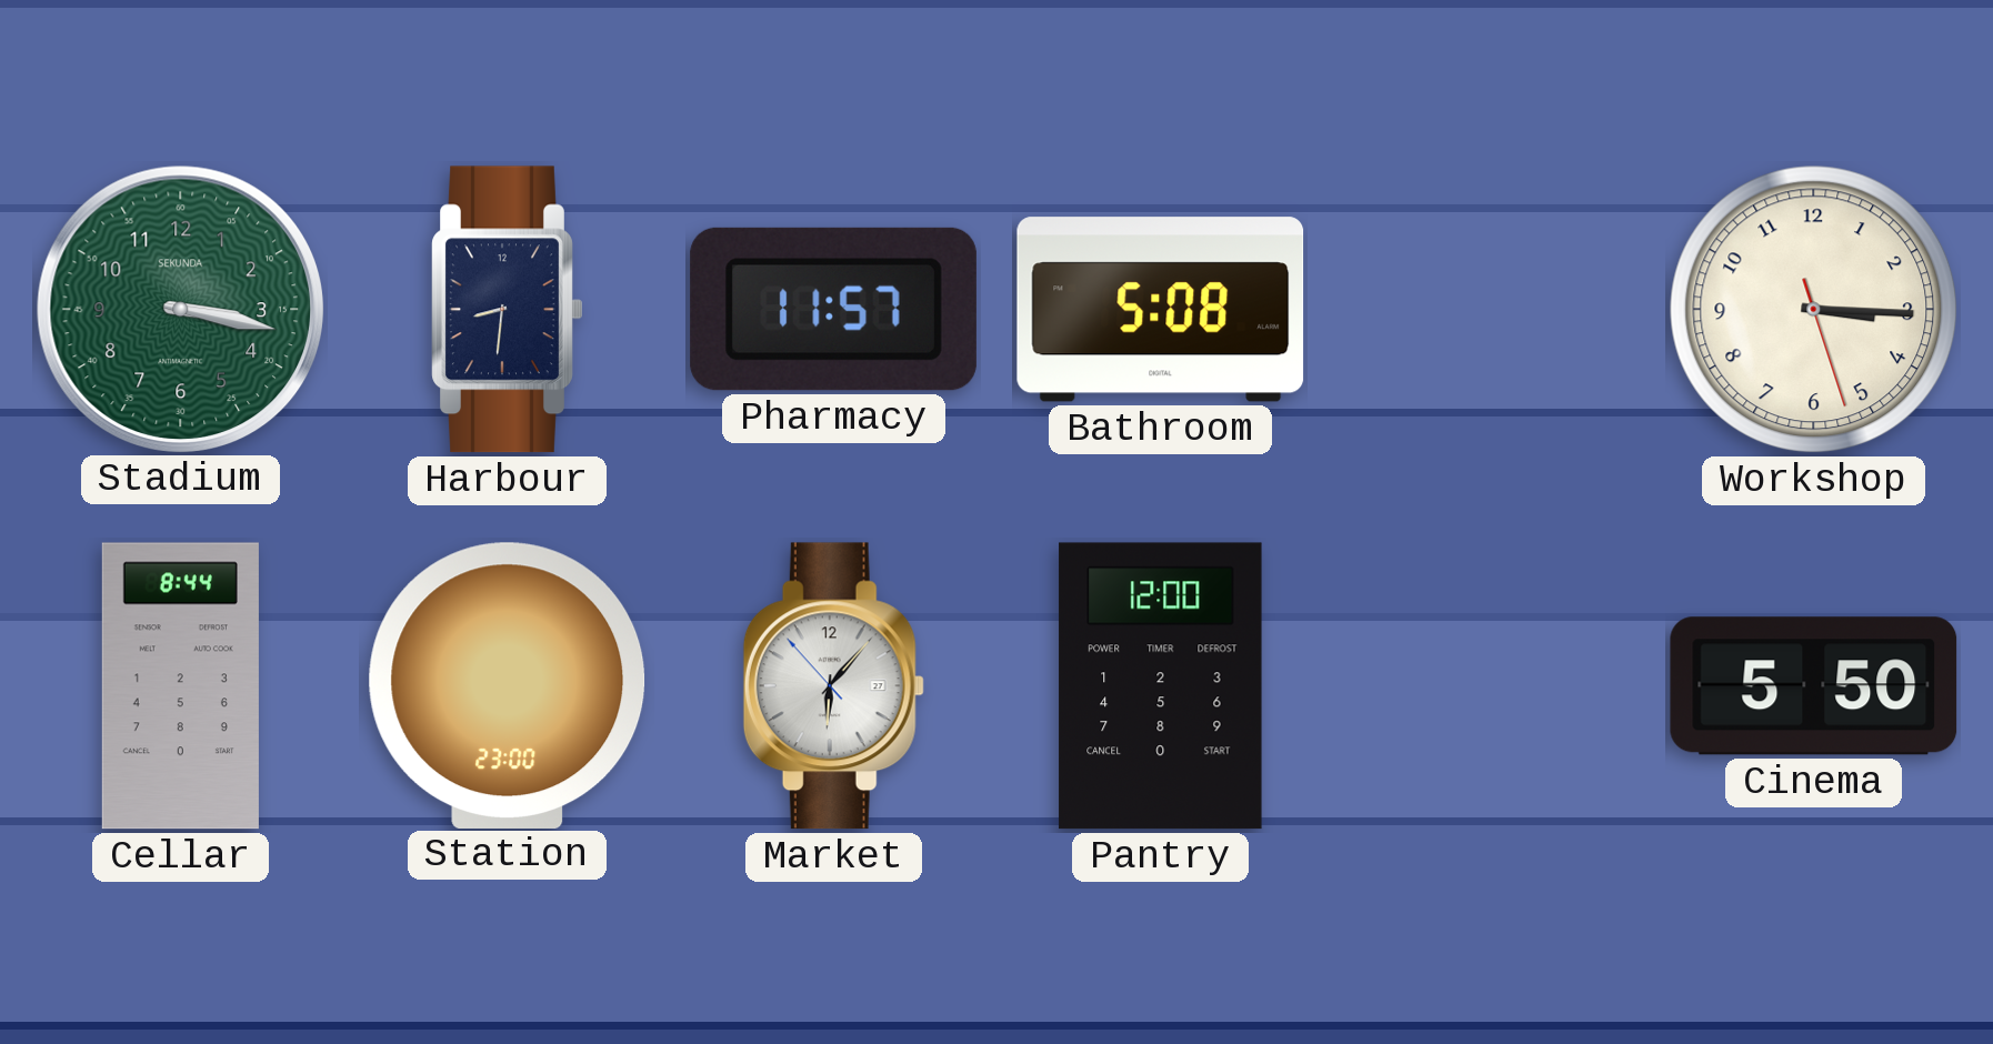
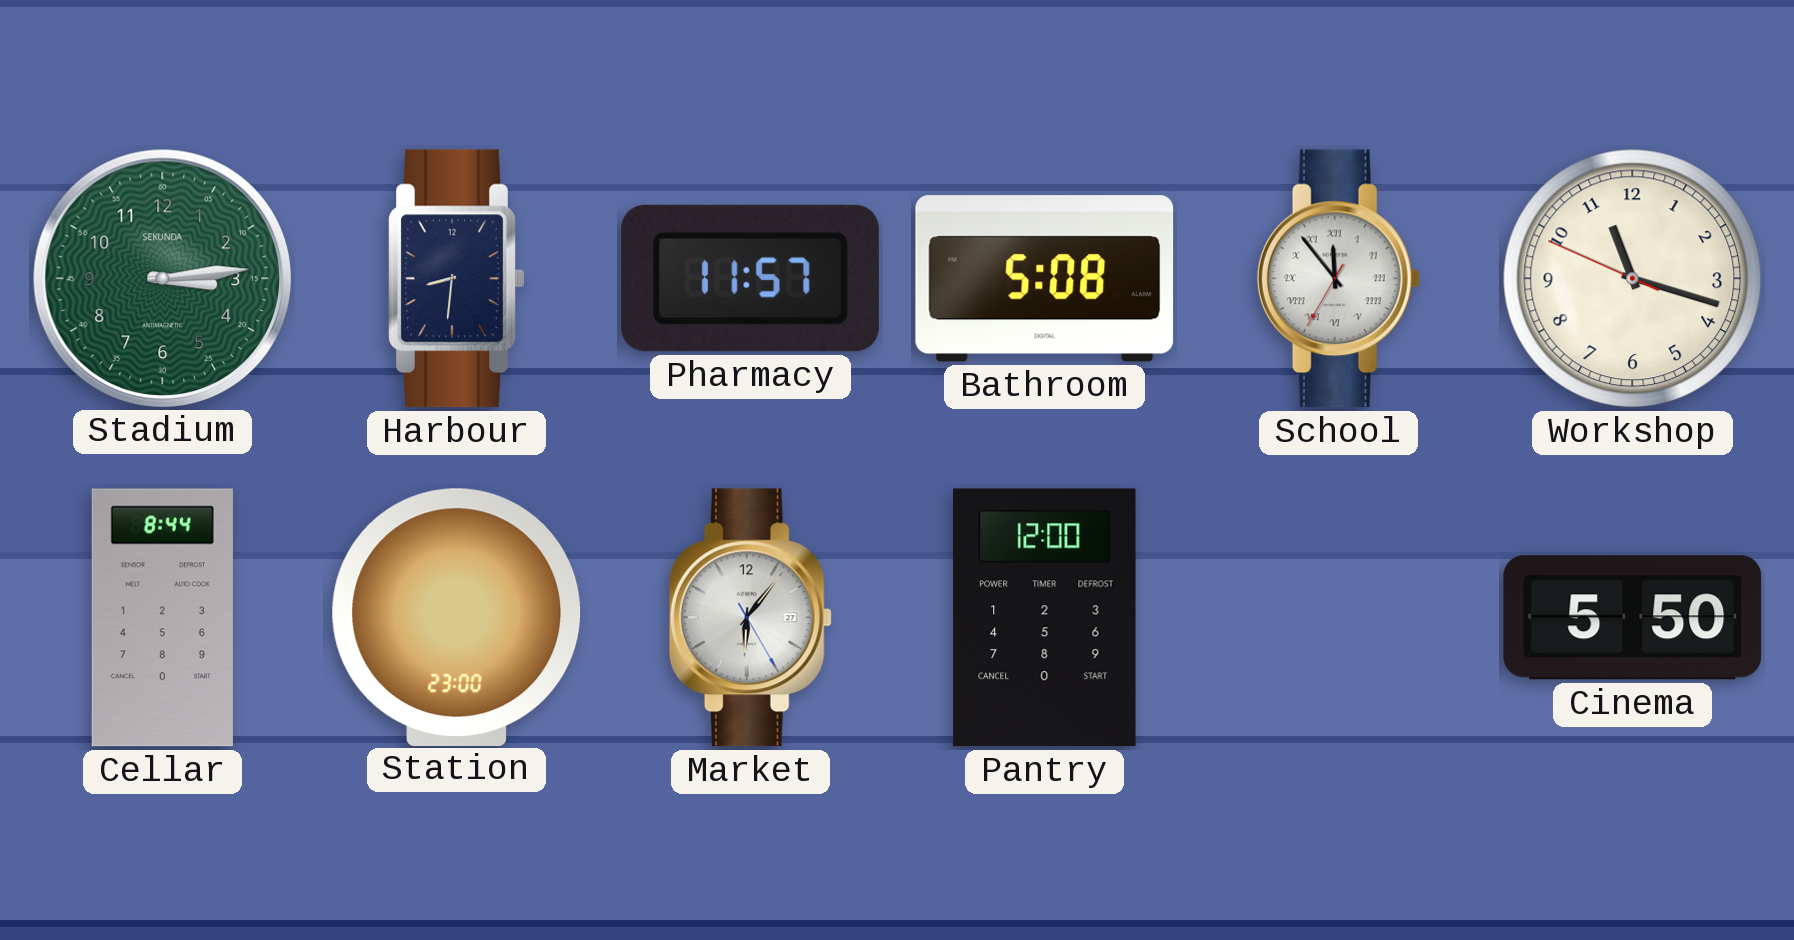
Stadium: 3:17 -> 3:14
School: none -> 11:53
Workshop: 3:15 -> 11:17
Market: 6:06:53 -> 6:06:25
